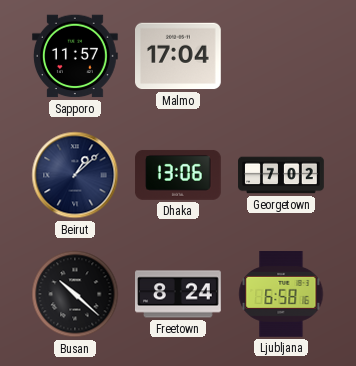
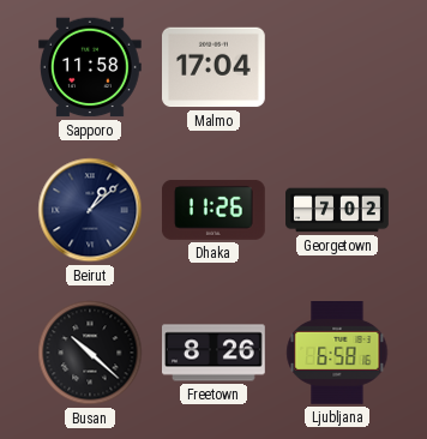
Sapporo: 11:57 -> 11:58
Dhaka: 13:06 -> 11:26
Freetown: 8:24 -> 8:26
